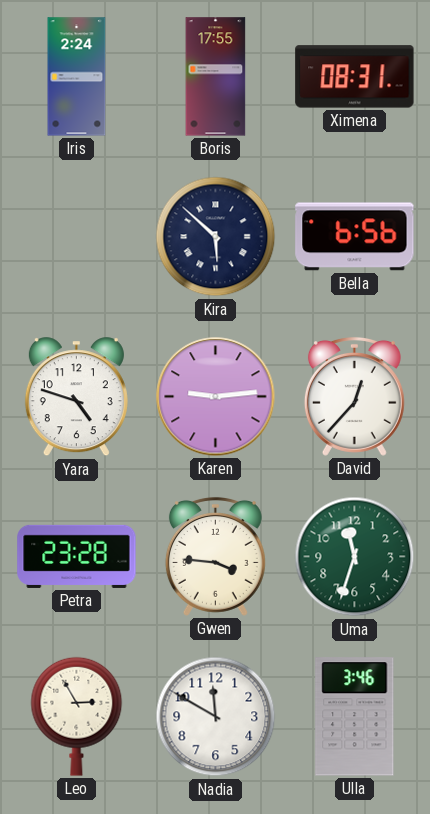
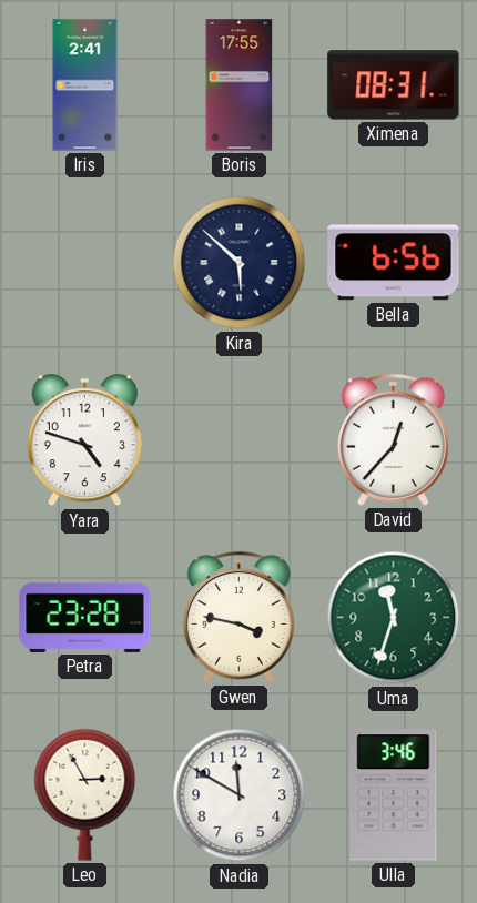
Iris: 2:24 -> 2:41
Karen: 9:14 -> none
Gwen: 3:46 -> 3:47
